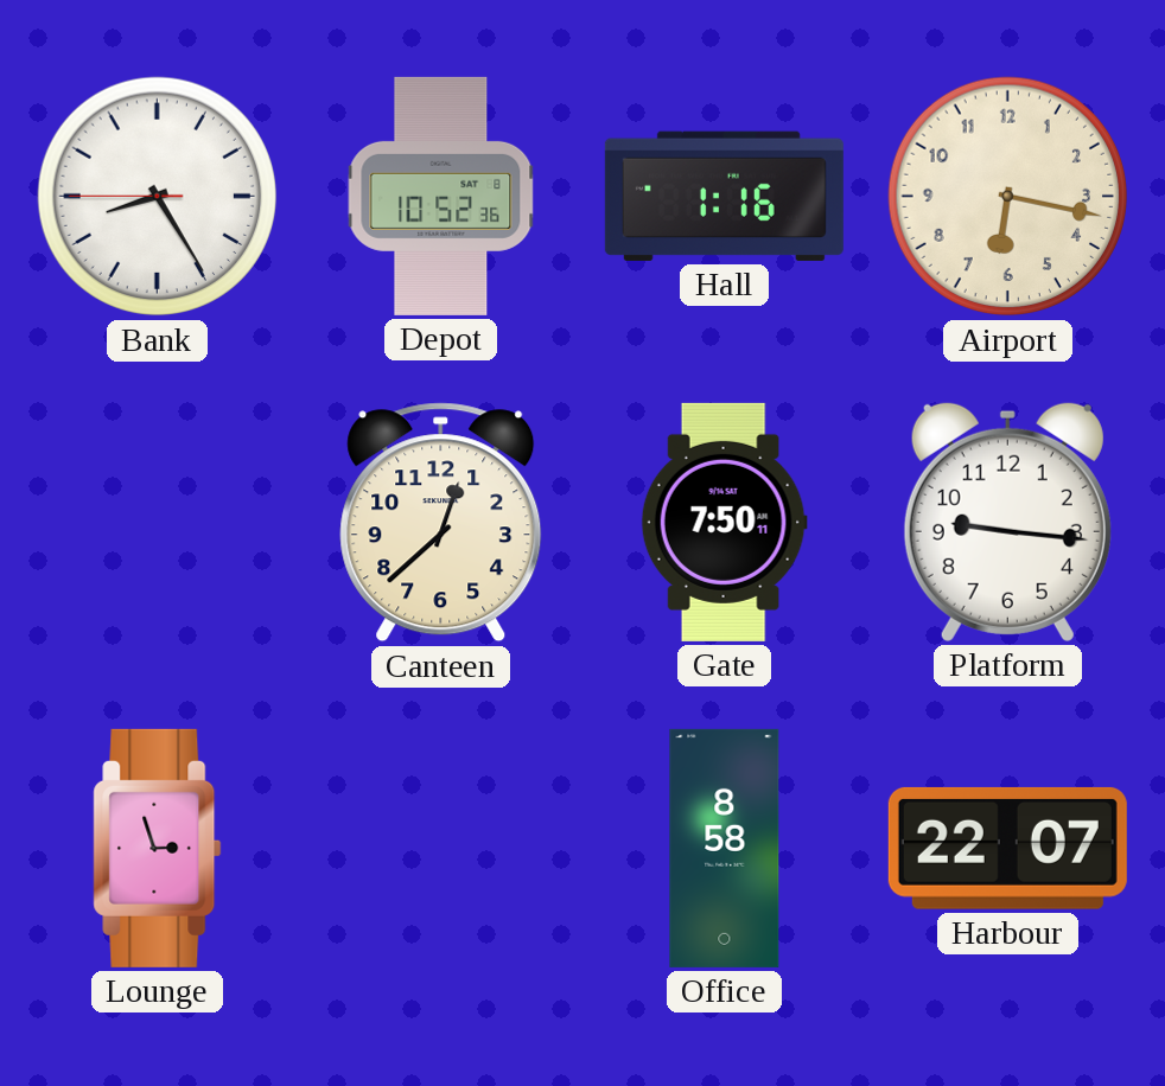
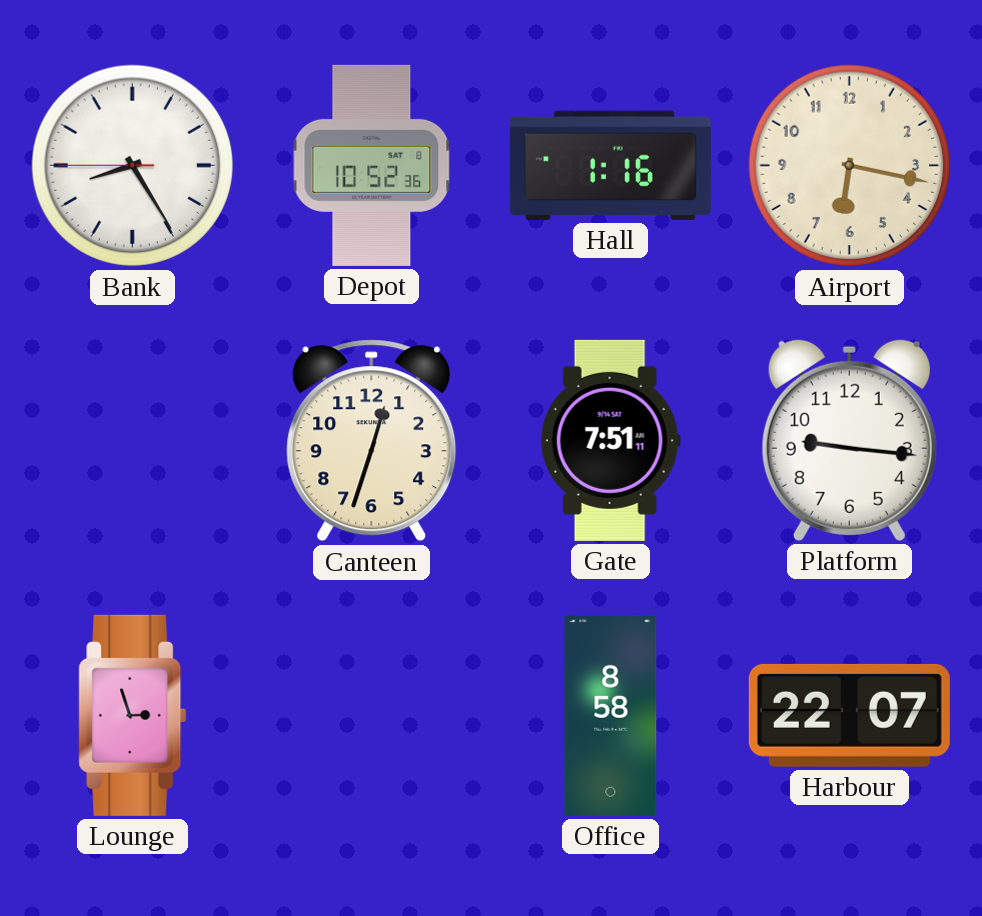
Canteen: 12:38 -> 12:33
Gate: 7:50 -> 7:51
